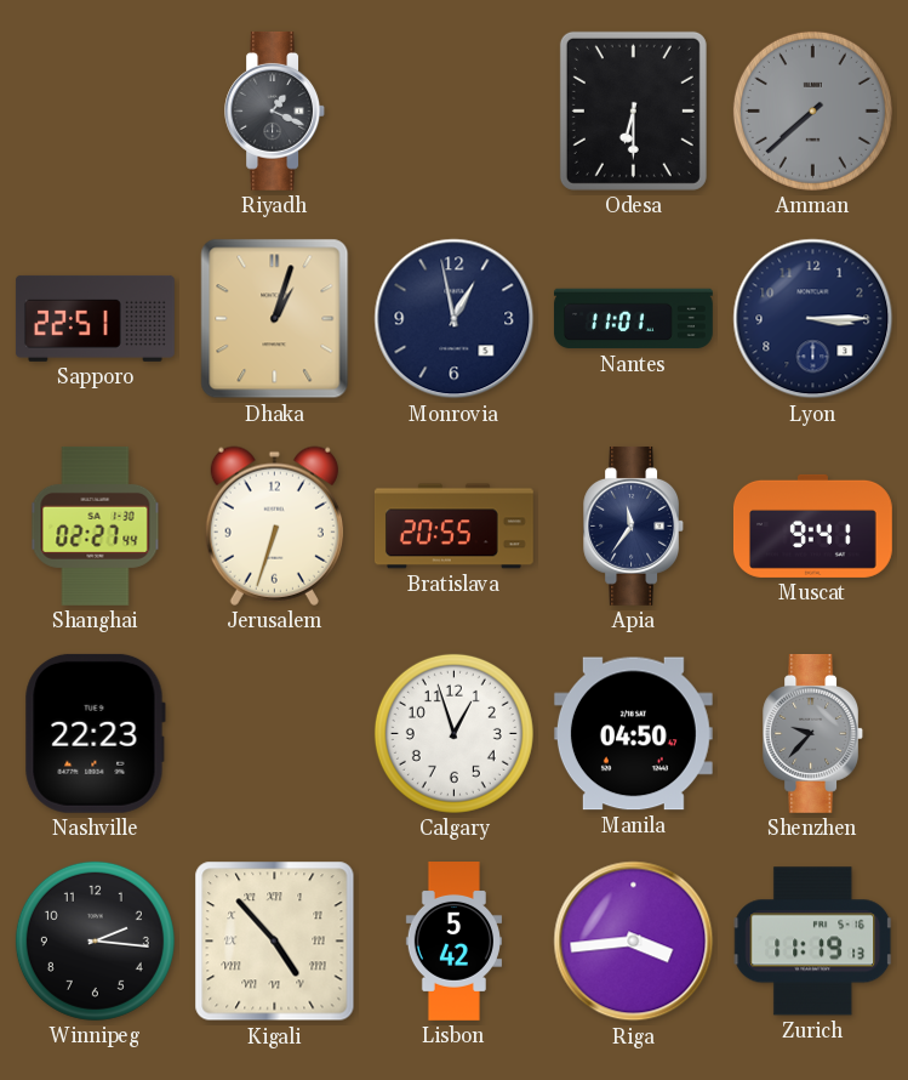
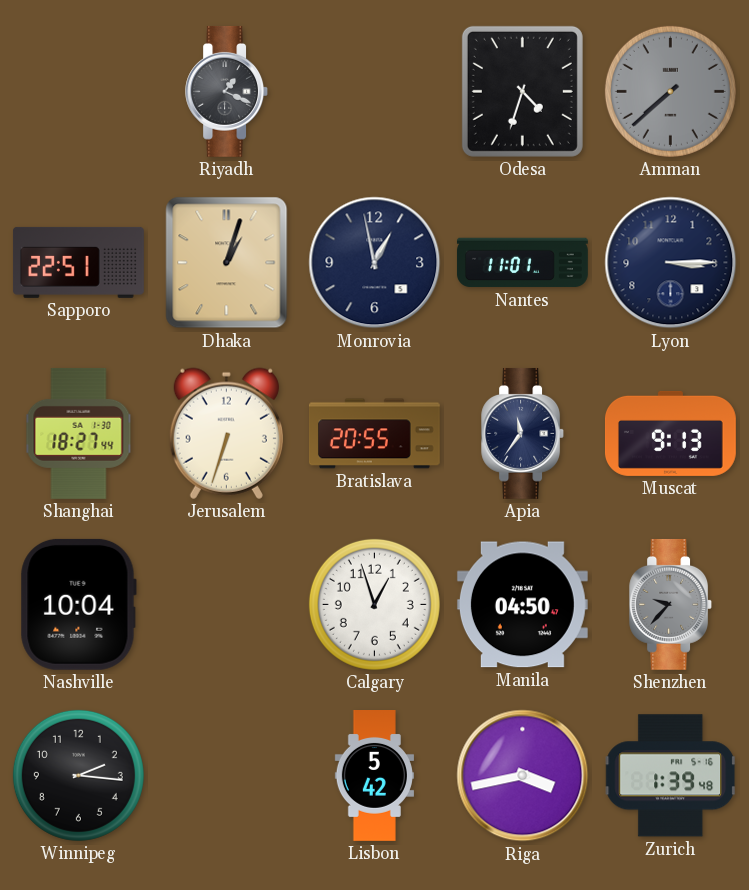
Odesa: 6:30 -> 4:33
Shanghai: 02:27 -> 18:27
Muscat: 9:41 -> 9:13
Nashville: 22:23 -> 10:04
Kigali: 4:53 -> none
Riga: 3:44 -> 3:43
Zurich: 11:19 -> 1:39
